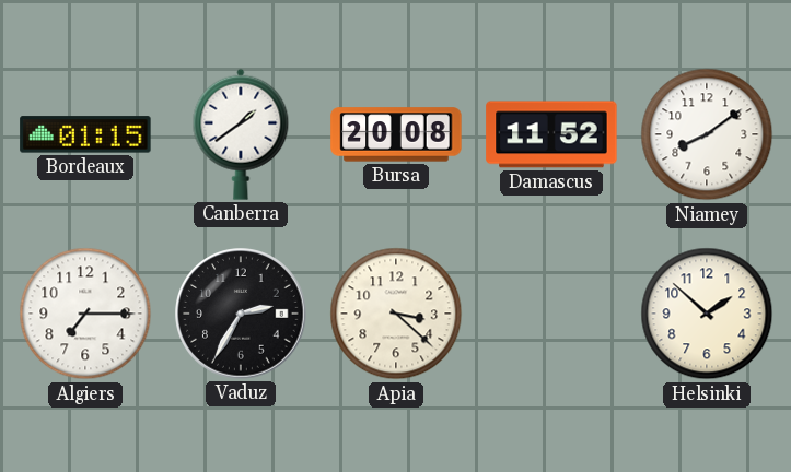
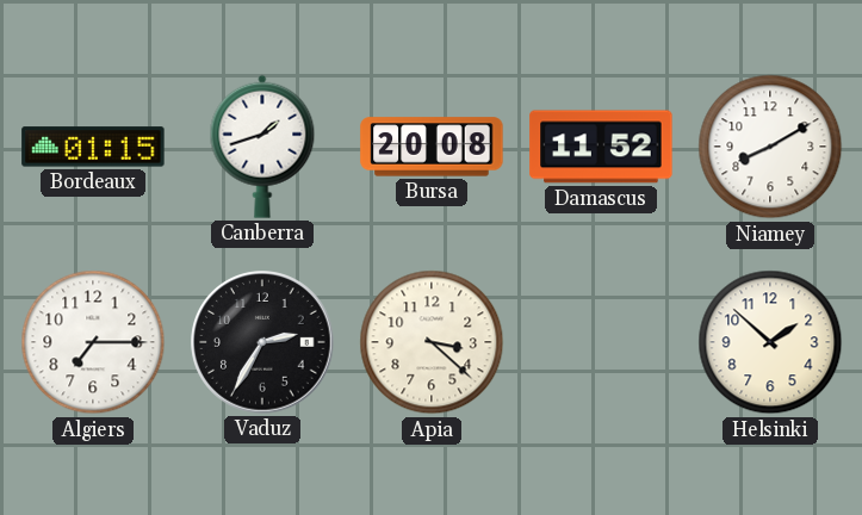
Canberra: 1:39 -> 1:42
Niamey: 8:09 -> 8:10
